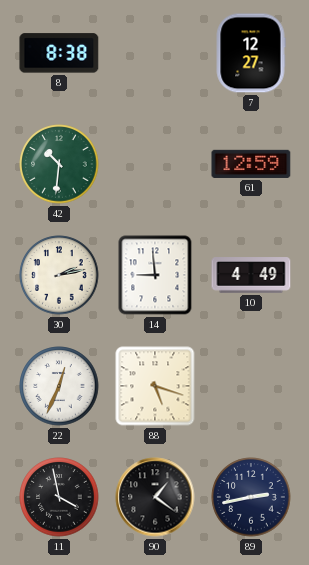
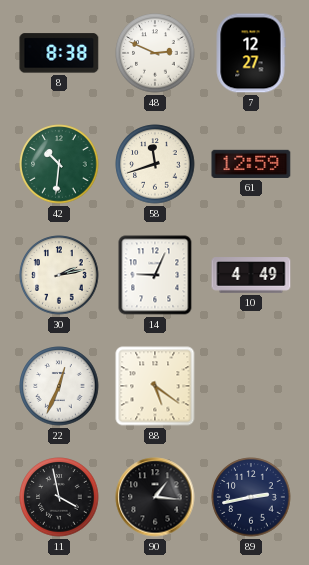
48: none -> 2:49
58: none -> 11:42
14: 8:59 -> 9:04
88: 5:18 -> 5:21
90: 1:21 -> 1:16
